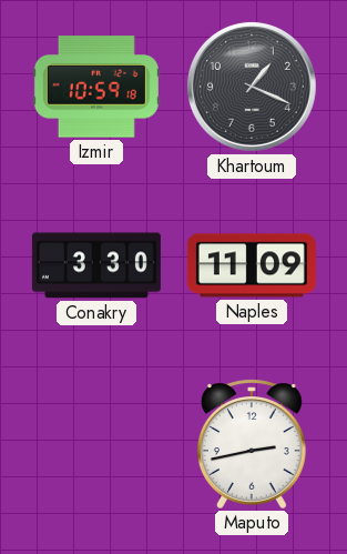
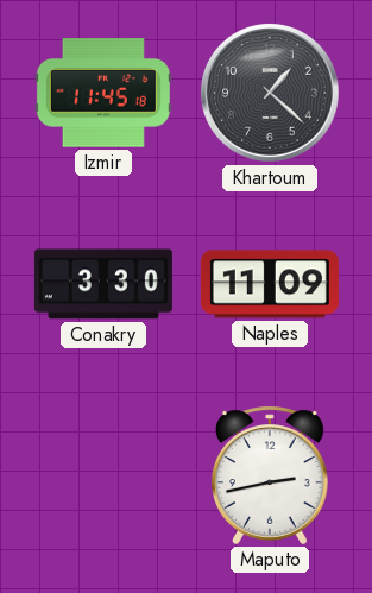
Izmir: 10:59 -> 11:45
Khartoum: 1:19 -> 1:22
